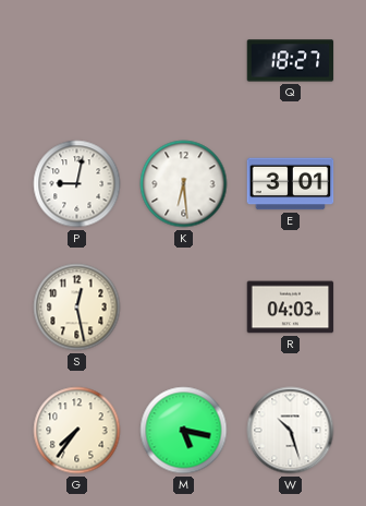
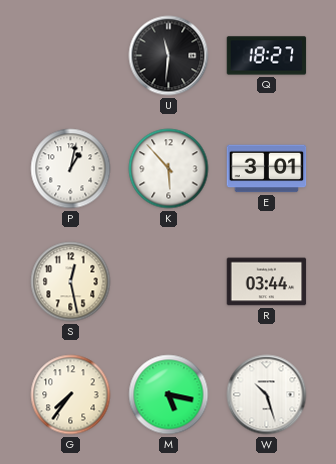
U: none -> 11:31
P: 9:02 -> 1:02
K: 6:29 -> 5:53
R: 04:03 -> 03:44
